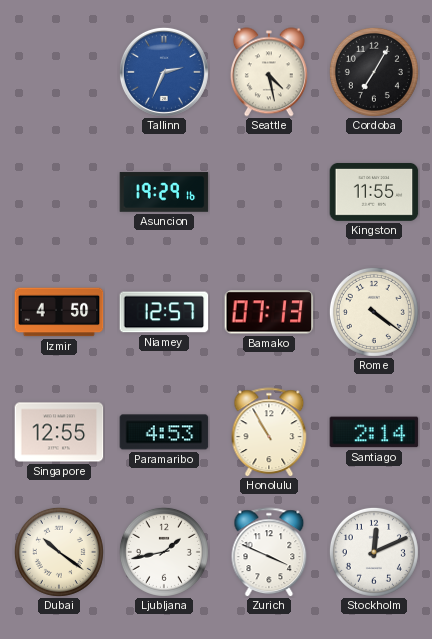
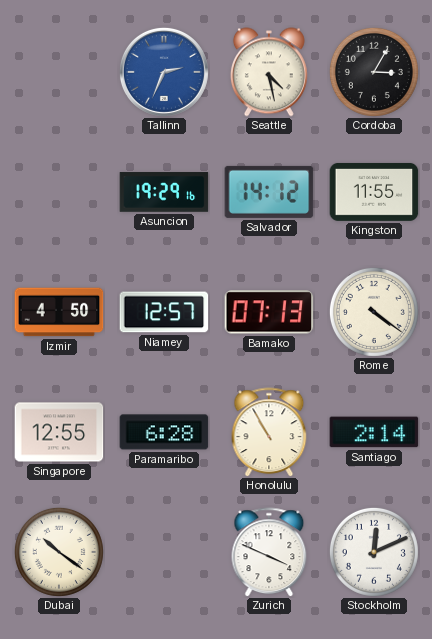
Cordoba: 7:05 -> 3:05
Salvador: none -> 14:12
Paramaribo: 4:53 -> 6:28
Ljubljana: 1:43 -> none
